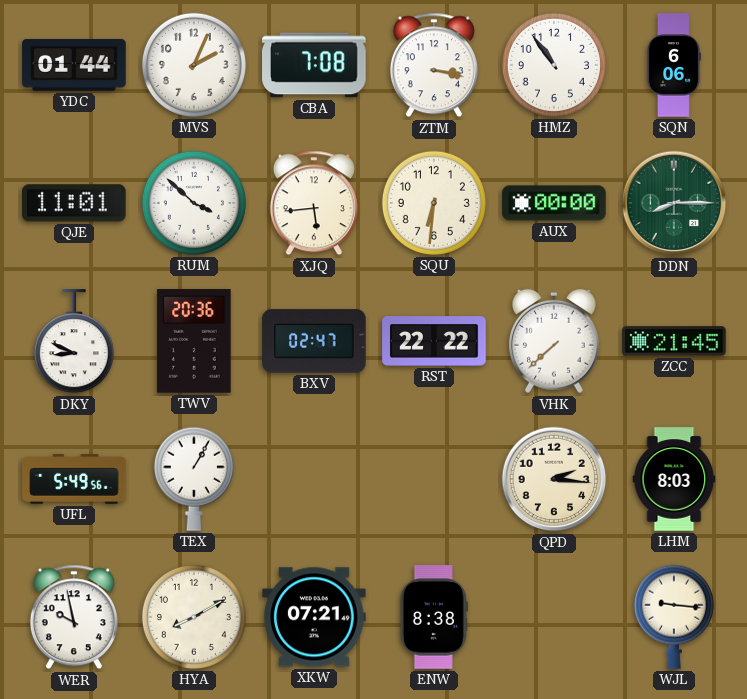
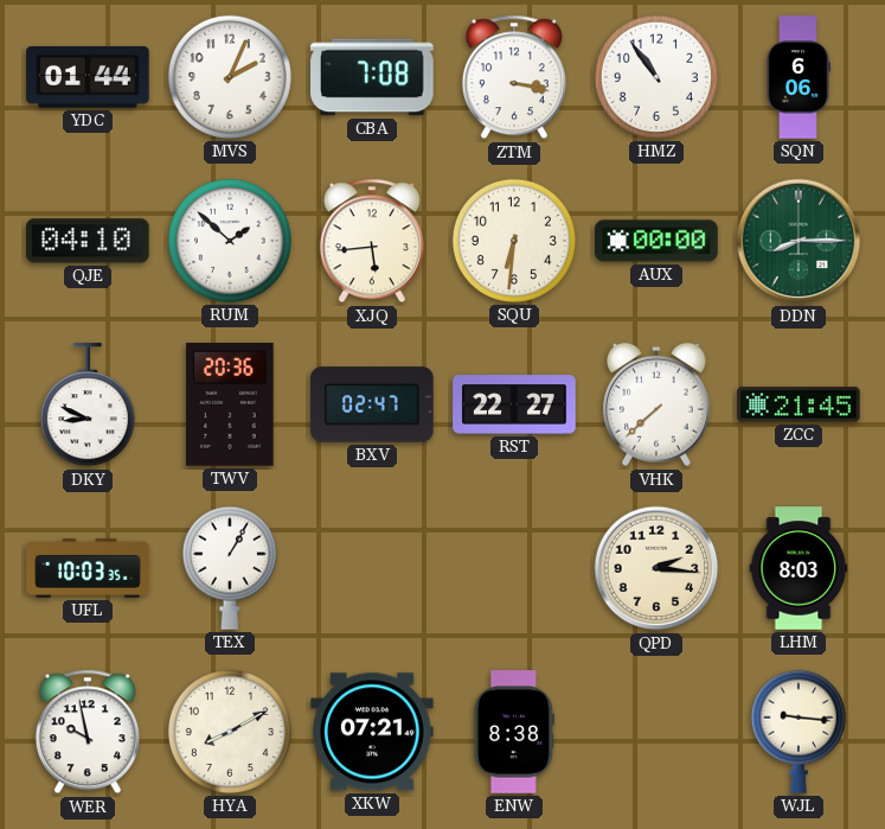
QJE: 11:01 -> 04:10
RUM: 3:52 -> 1:52
RST: 22:22 -> 22:27
UFL: 5:49 -> 10:03
